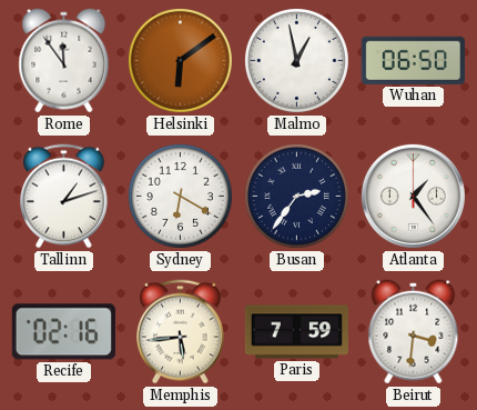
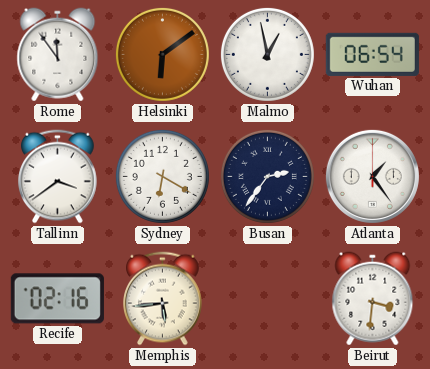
Wuhan: 06:50 -> 06:54
Tallinn: 1:12 -> 3:39
Paris: 7:59 -> none
